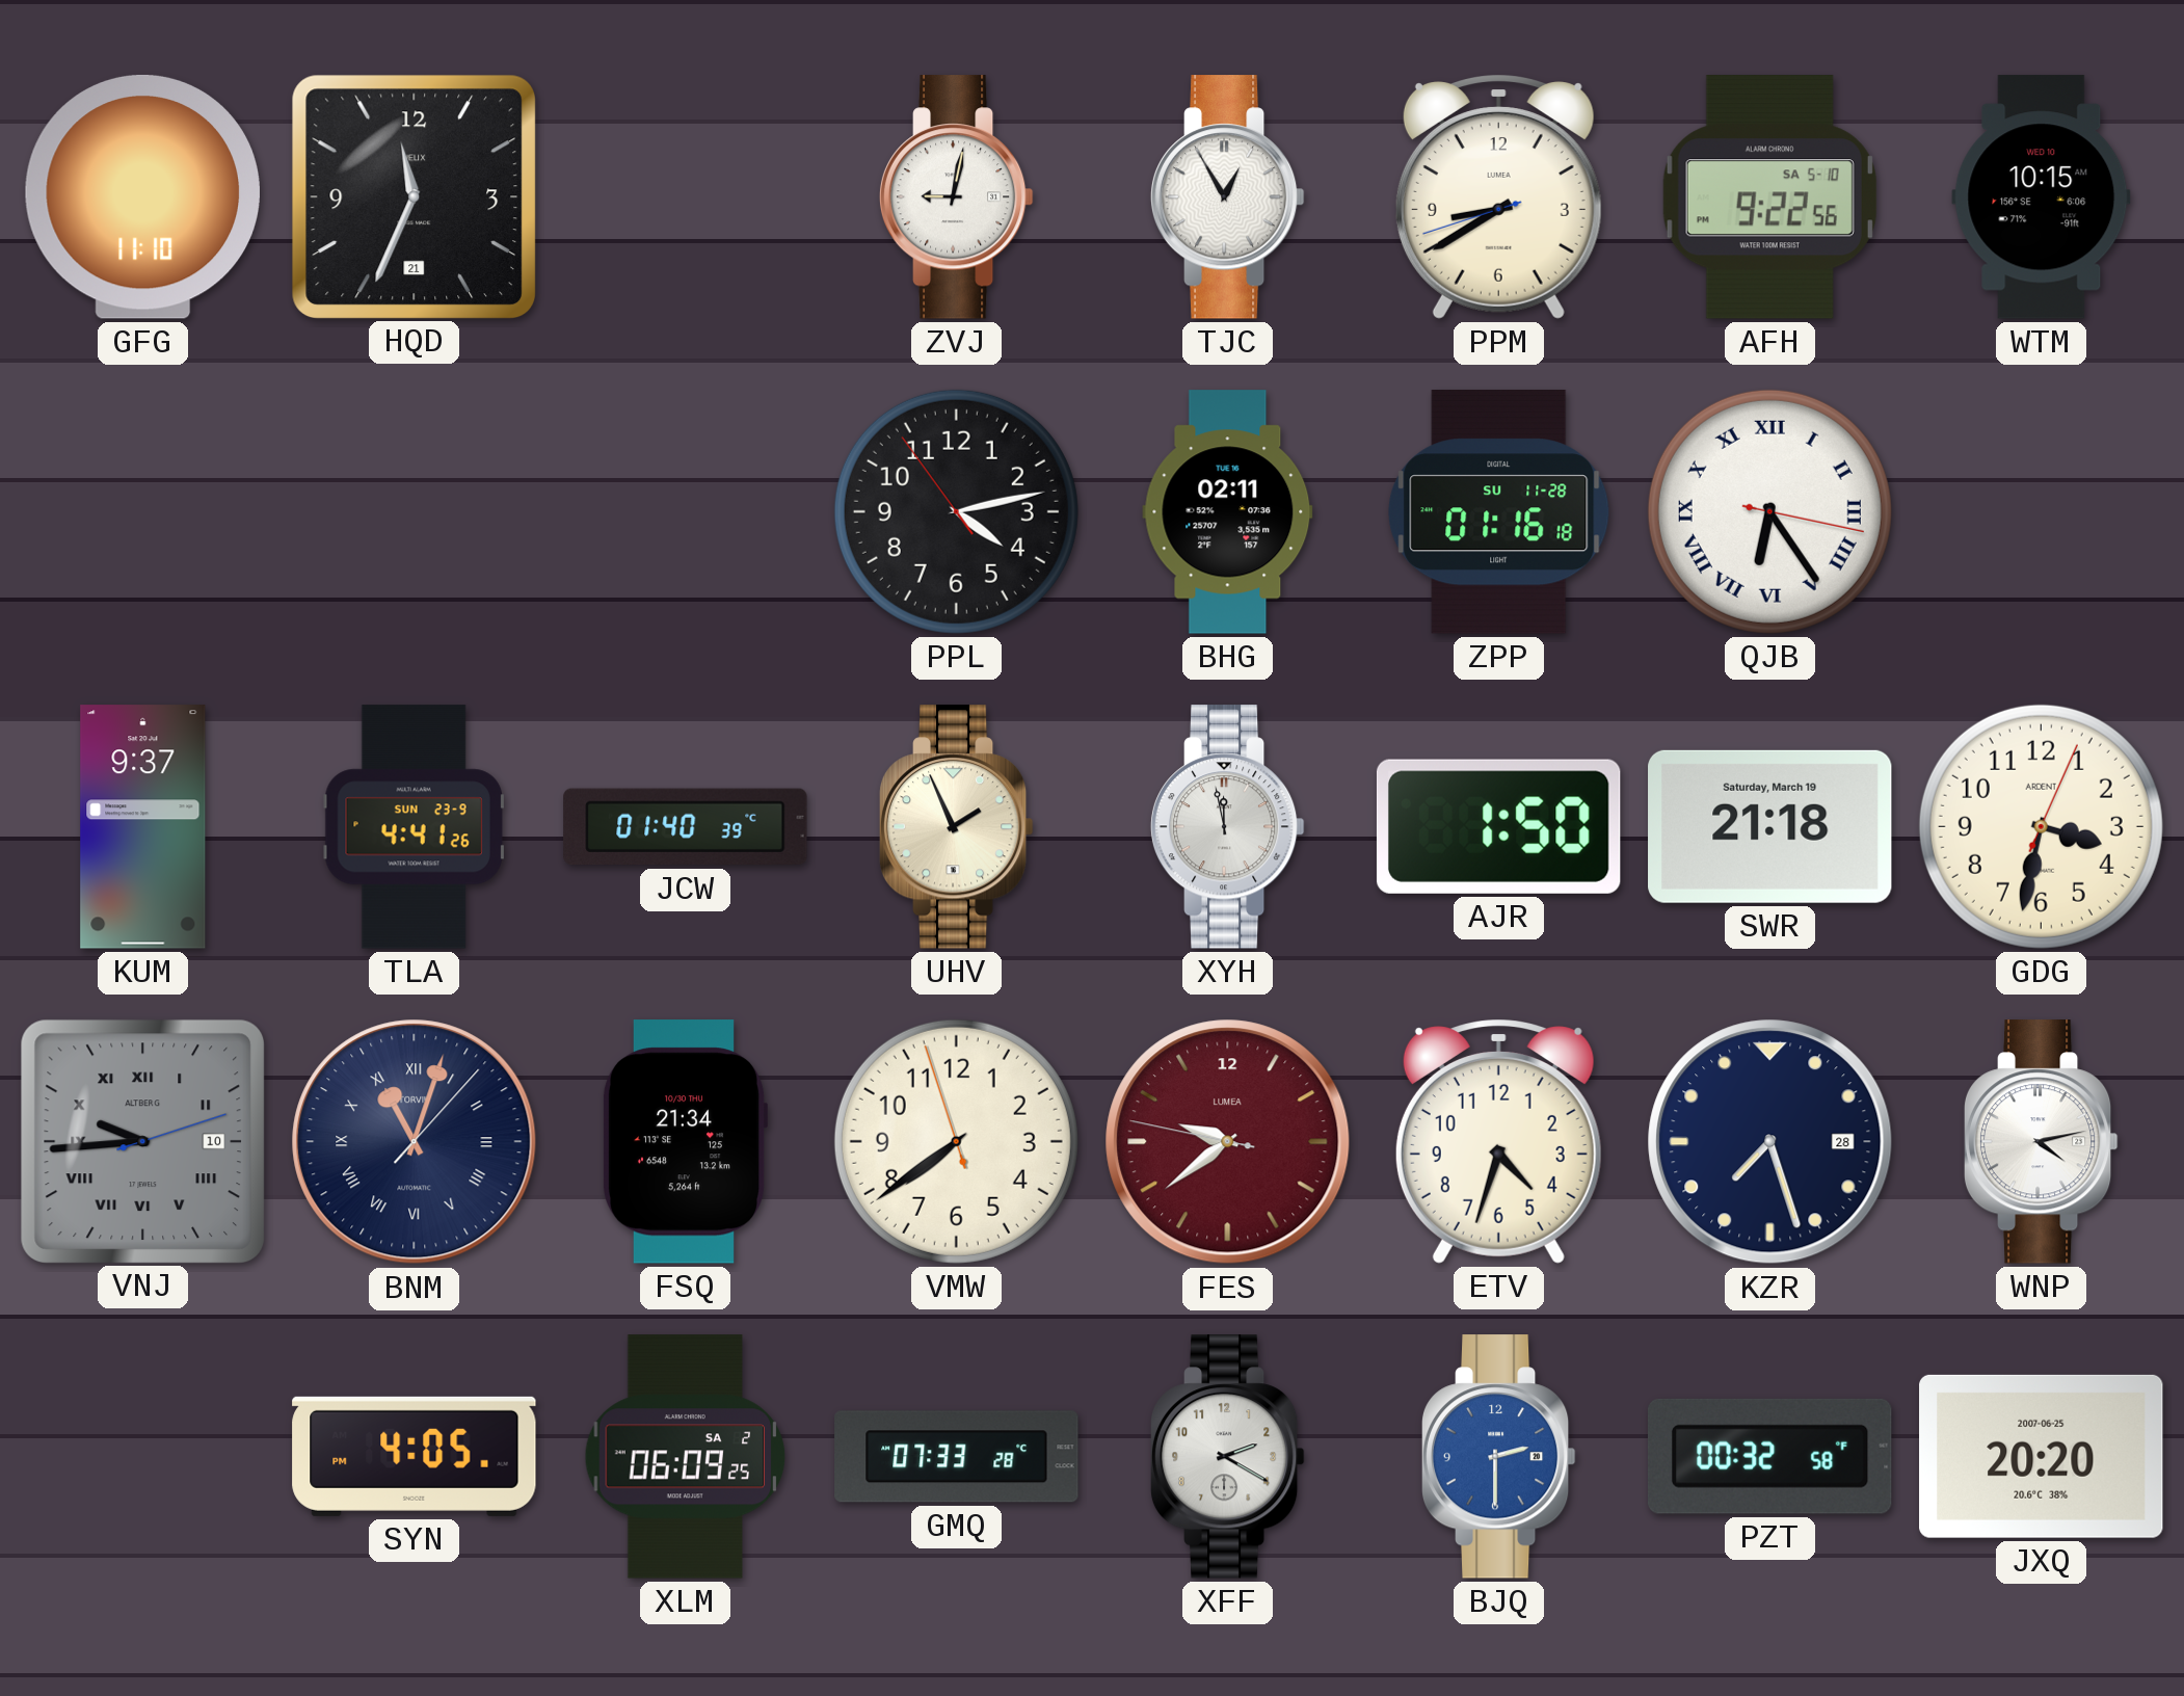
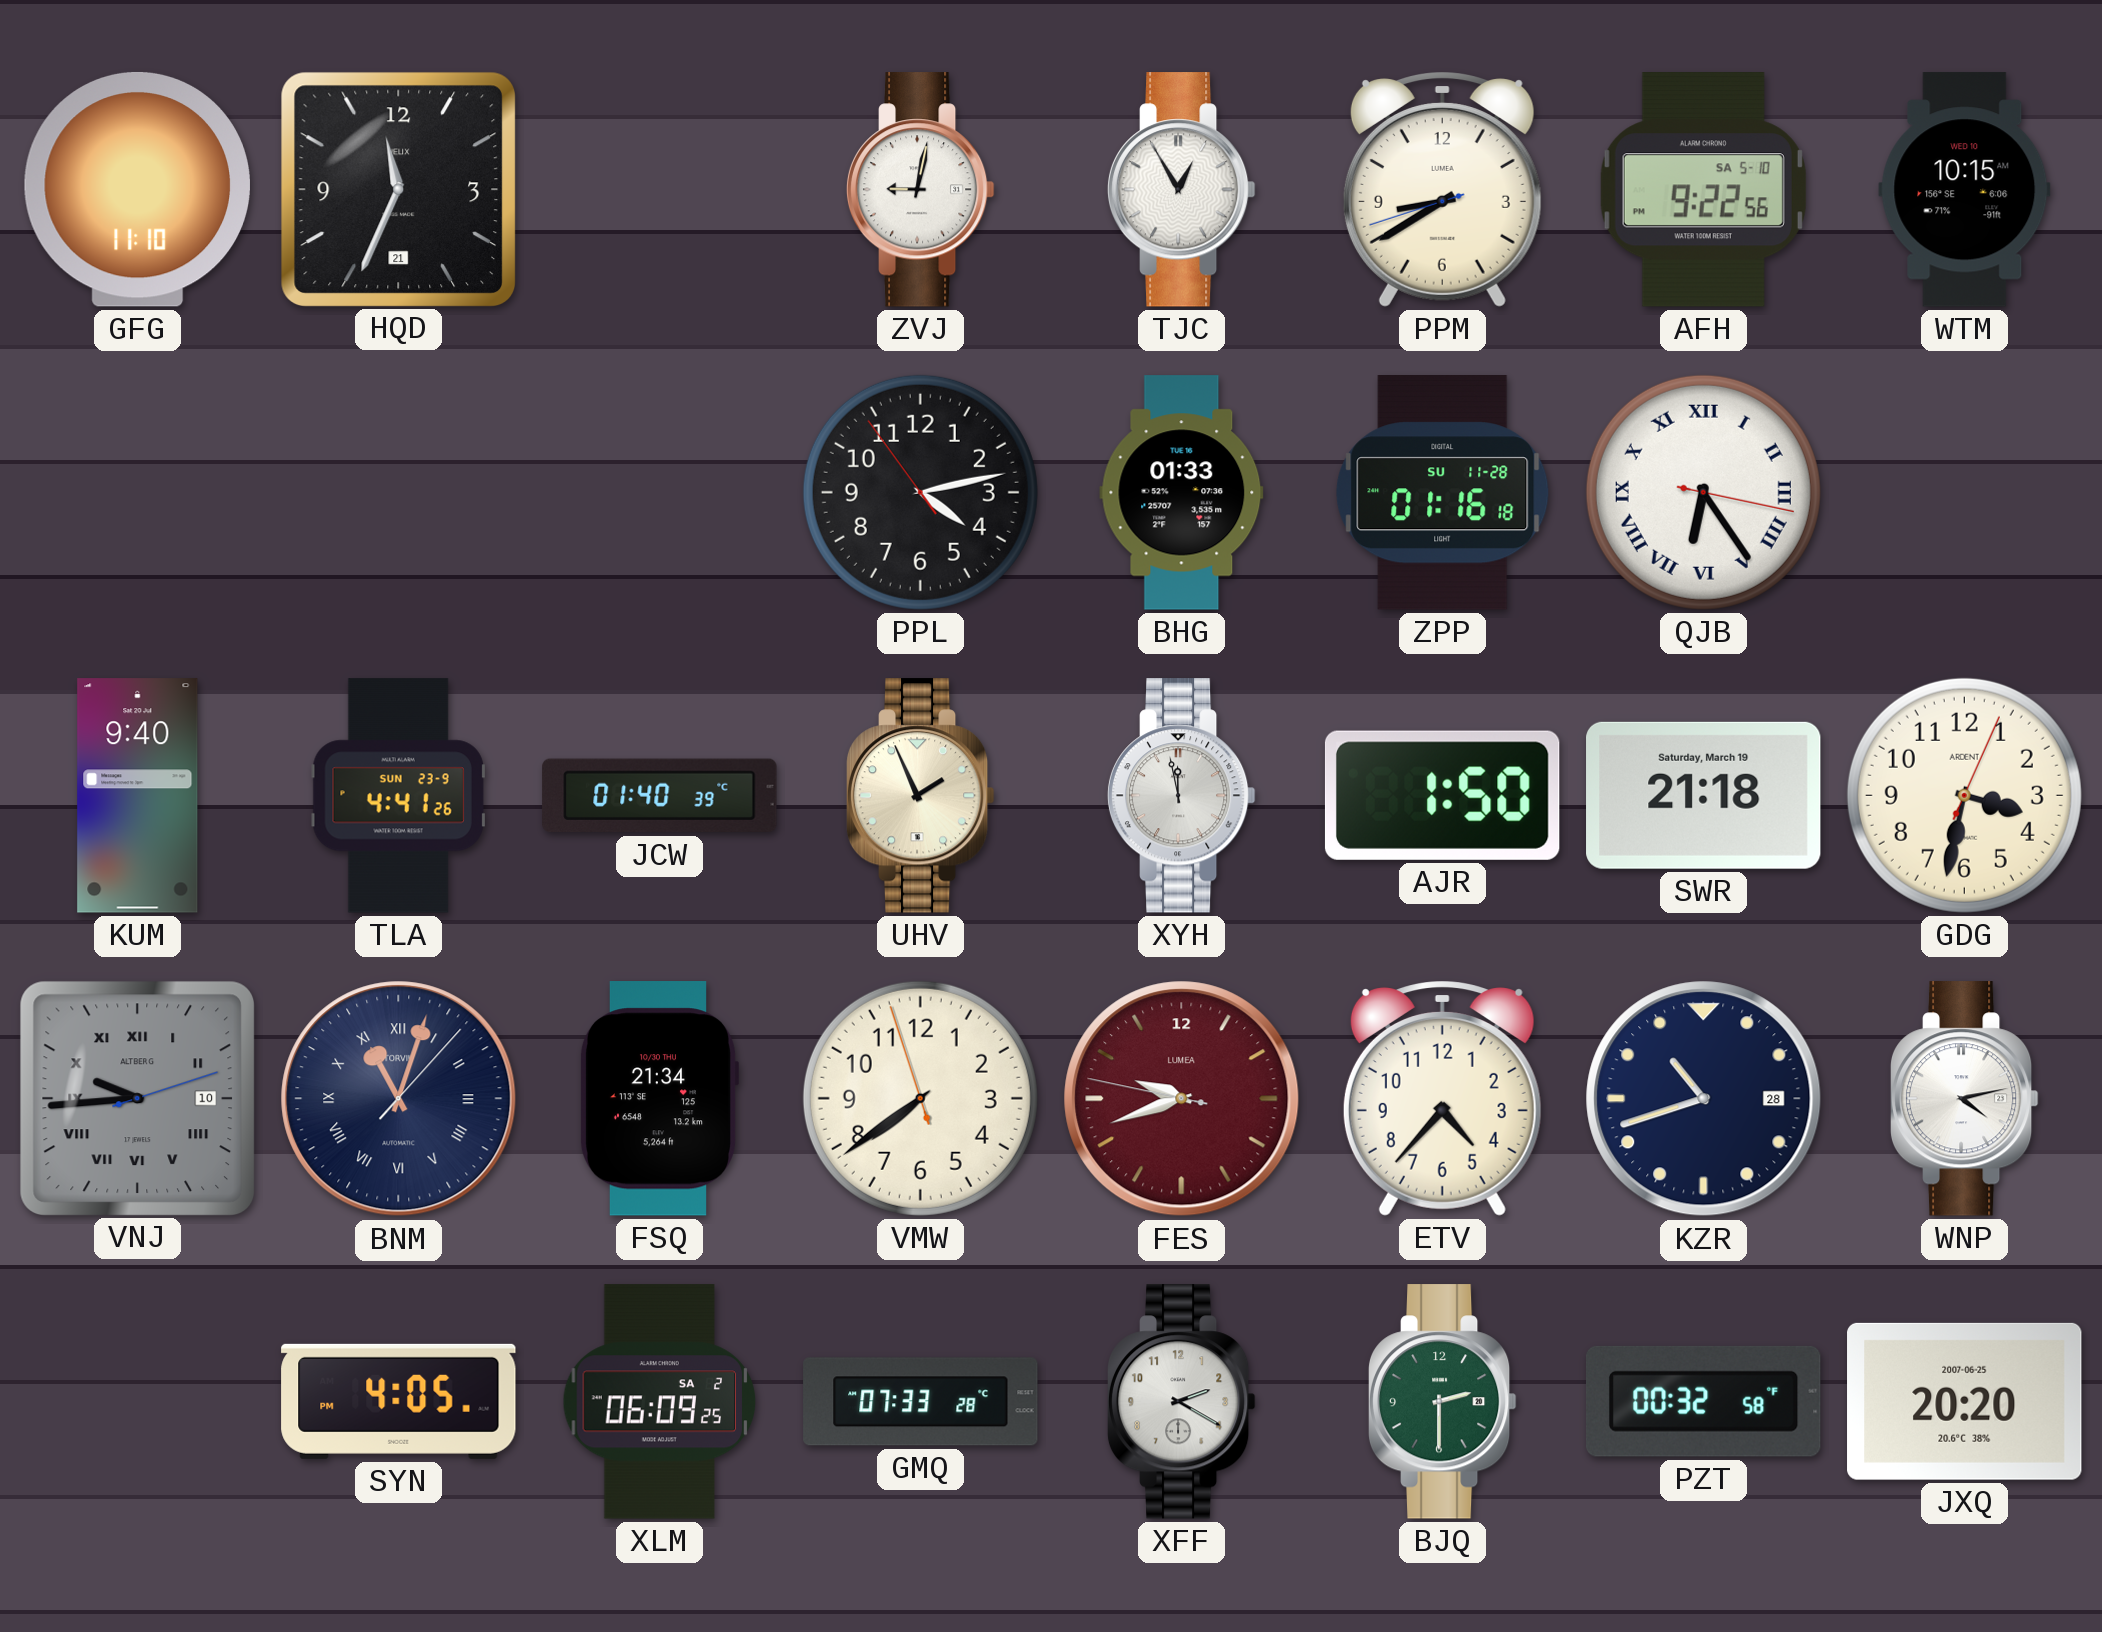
BHG: 02:11 -> 01:33
KUM: 9:37 -> 9:40
FES: 9:38 -> 9:41
ETV: 4:33 -> 4:37
KZR: 7:27 -> 10:42
BJQ dial: blue -> green
